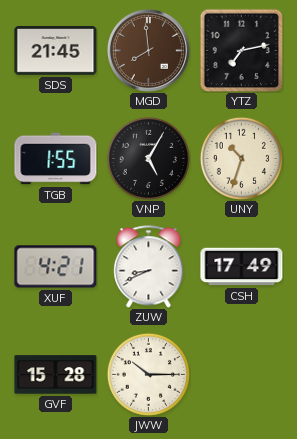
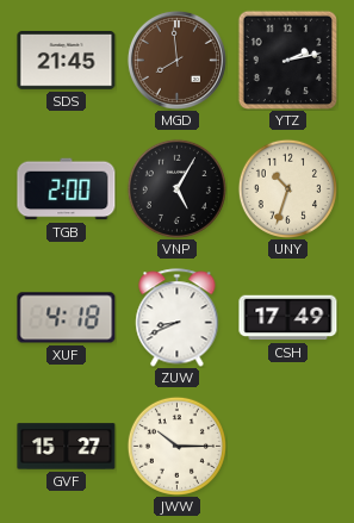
YTZ: 7:13 -> 2:13
TGB: 1:55 -> 2:00
XUF: 4:21 -> 4:18
GVF: 15:28 -> 15:27
